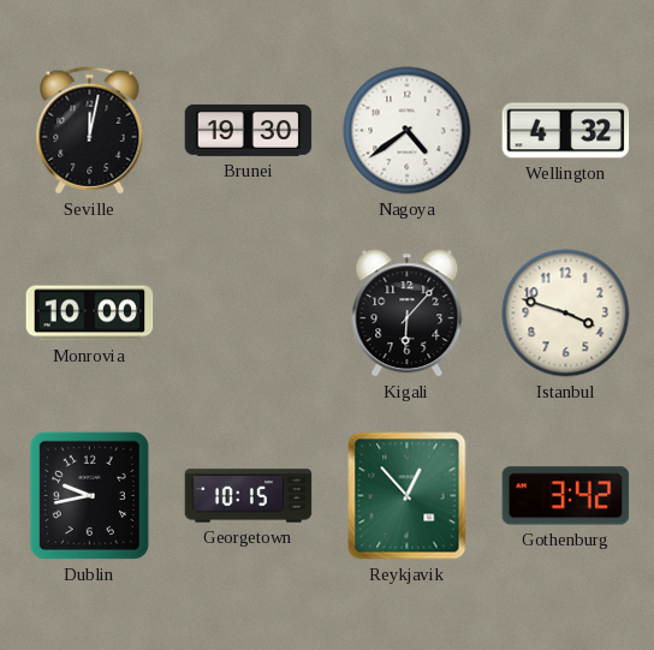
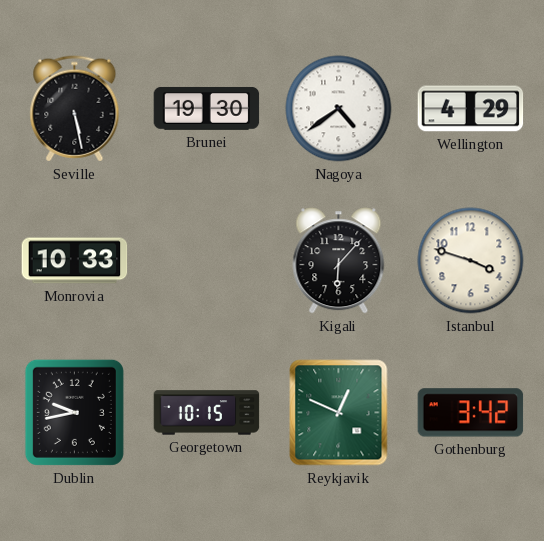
Seville: 12:02 -> 5:28
Wellington: 4:32 -> 4:29
Monrovia: 10:00 -> 10:33
Reykjavik: 12:53 -> 12:49
